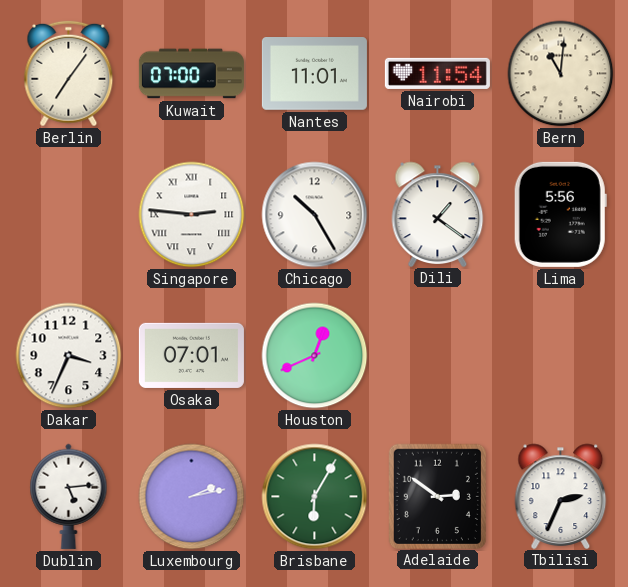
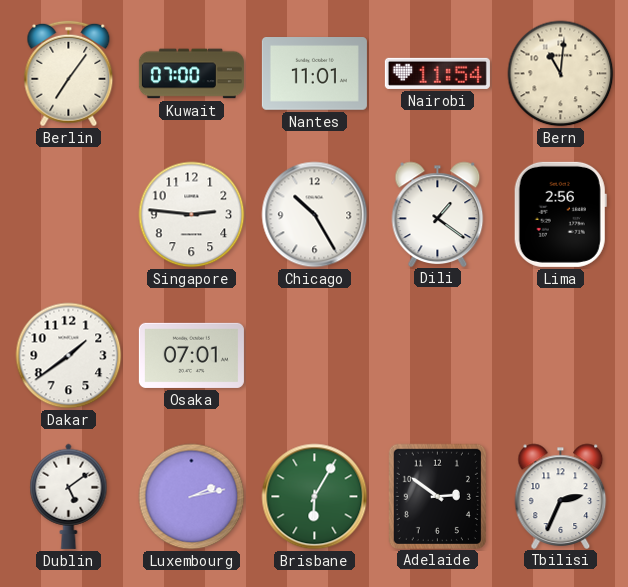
Singapore numerals: Roman -> Arabic
Lima: 5:56 -> 2:56
Dakar: 3:34 -> 1:39
Houston: 12:41 -> none
Dublin: 5:14 -> 5:09
